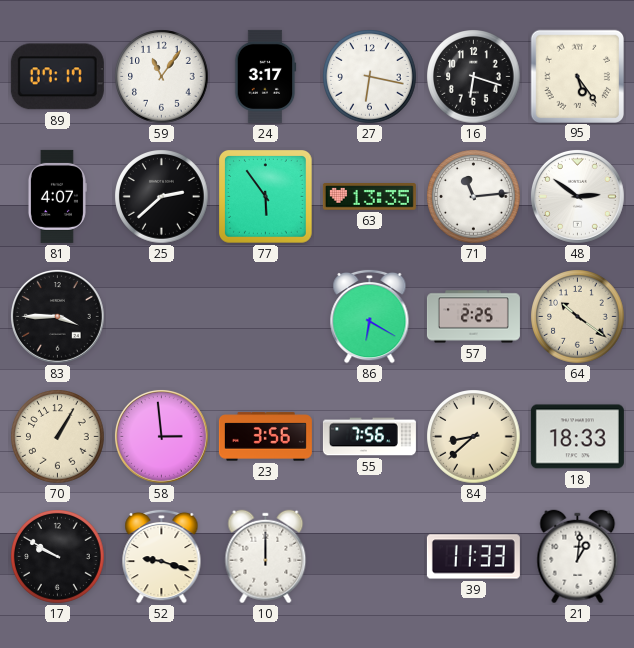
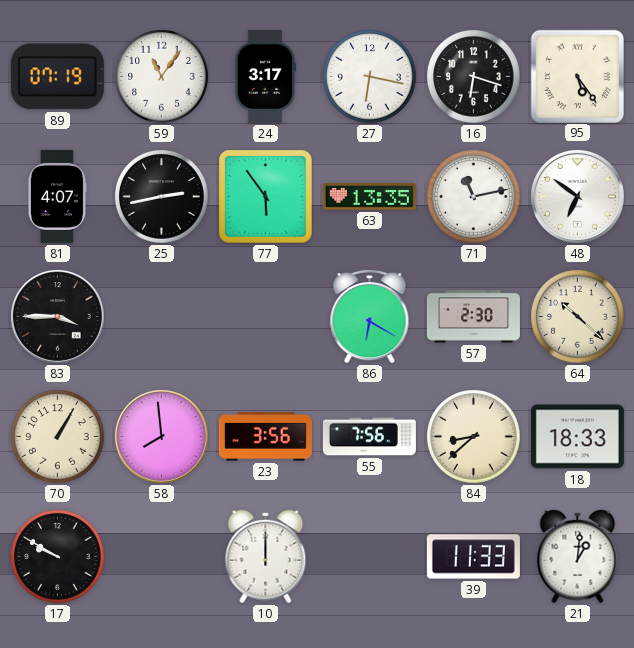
89: 07:17 -> 07:19
25: 2:38 -> 2:43
71: 11:14 -> 11:13
48: 2:51 -> 6:51
57: 2:25 -> 2:30
64: 10:21 -> 10:22
58: 2:59 -> 7:59
52: 9:18 -> none
